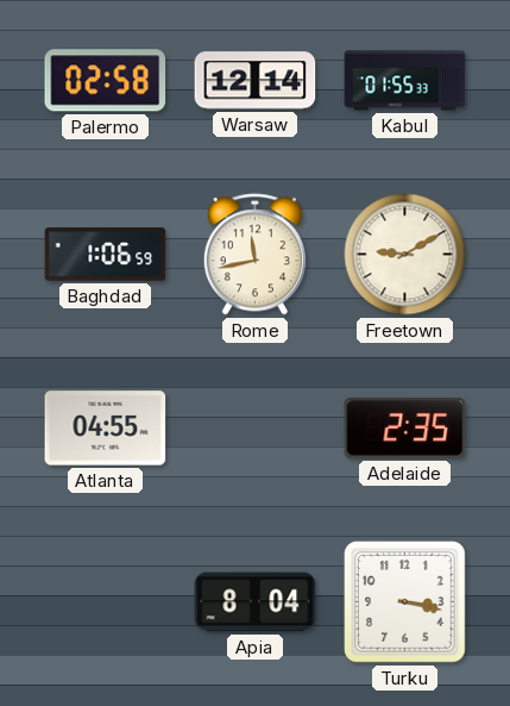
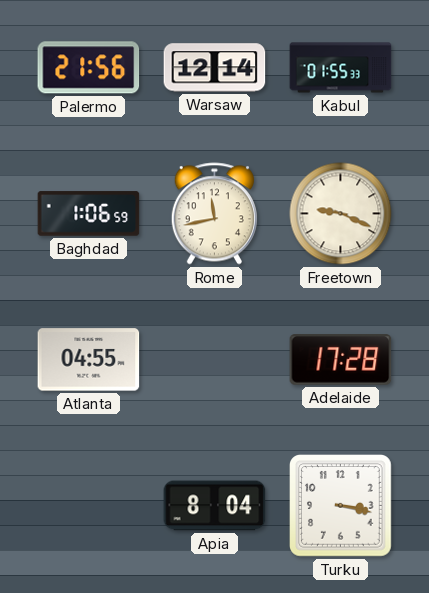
Palermo: 02:58 -> 21:56
Freetown: 9:10 -> 9:19
Adelaide: 2:35 -> 17:28
